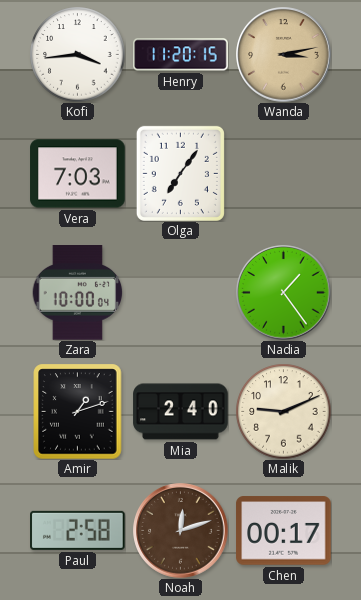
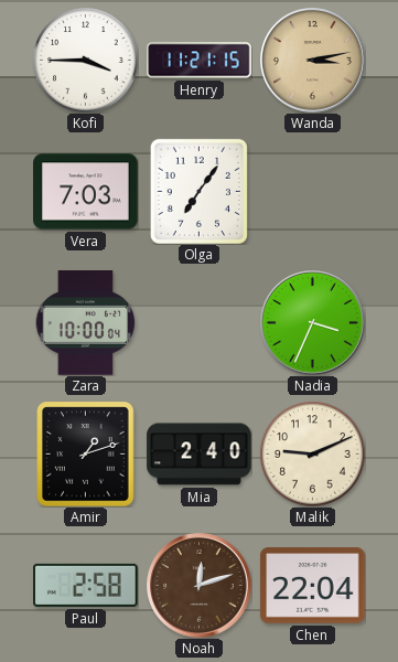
Kofi: 3:44 -> 3:45
Henry: 11:20 -> 11:21
Nadia: 1:24 -> 3:34
Chen: 00:17 -> 22:04
